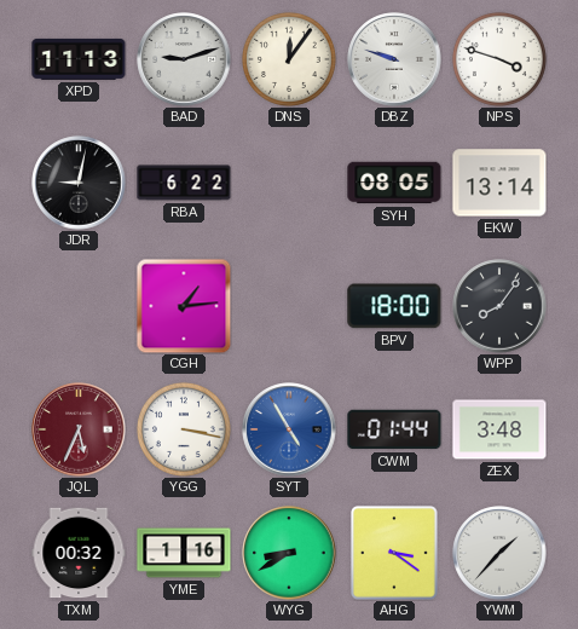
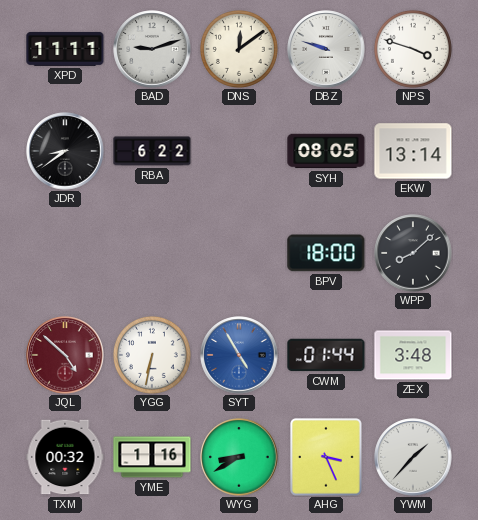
XPD: 11:13 -> 11:11
DNS: 12:06 -> 12:09
JDR: 9:02 -> 8:39
CGH: 1:14 -> none
WPP: 8:06 -> 8:08
JQL: 5:34 -> 4:52
YGG: 3:17 -> 6:32
AHG: 3:21 -> 3:26
